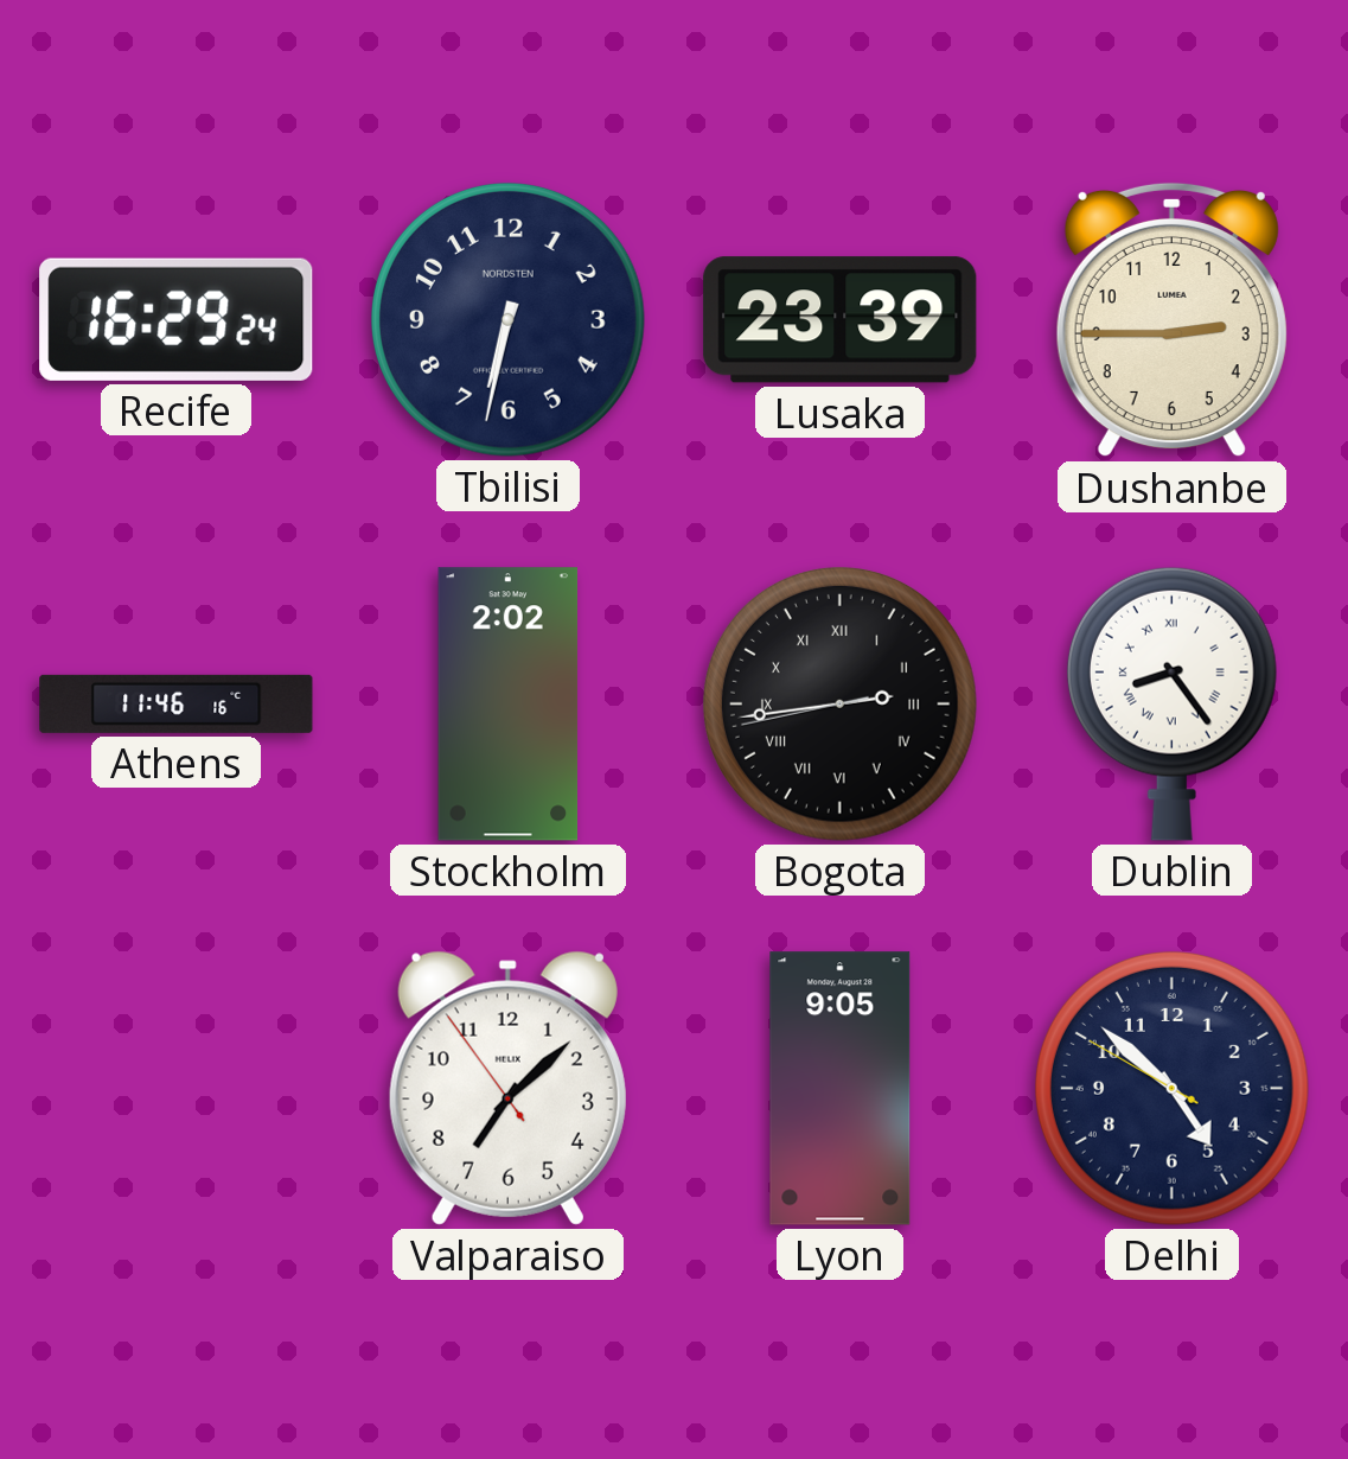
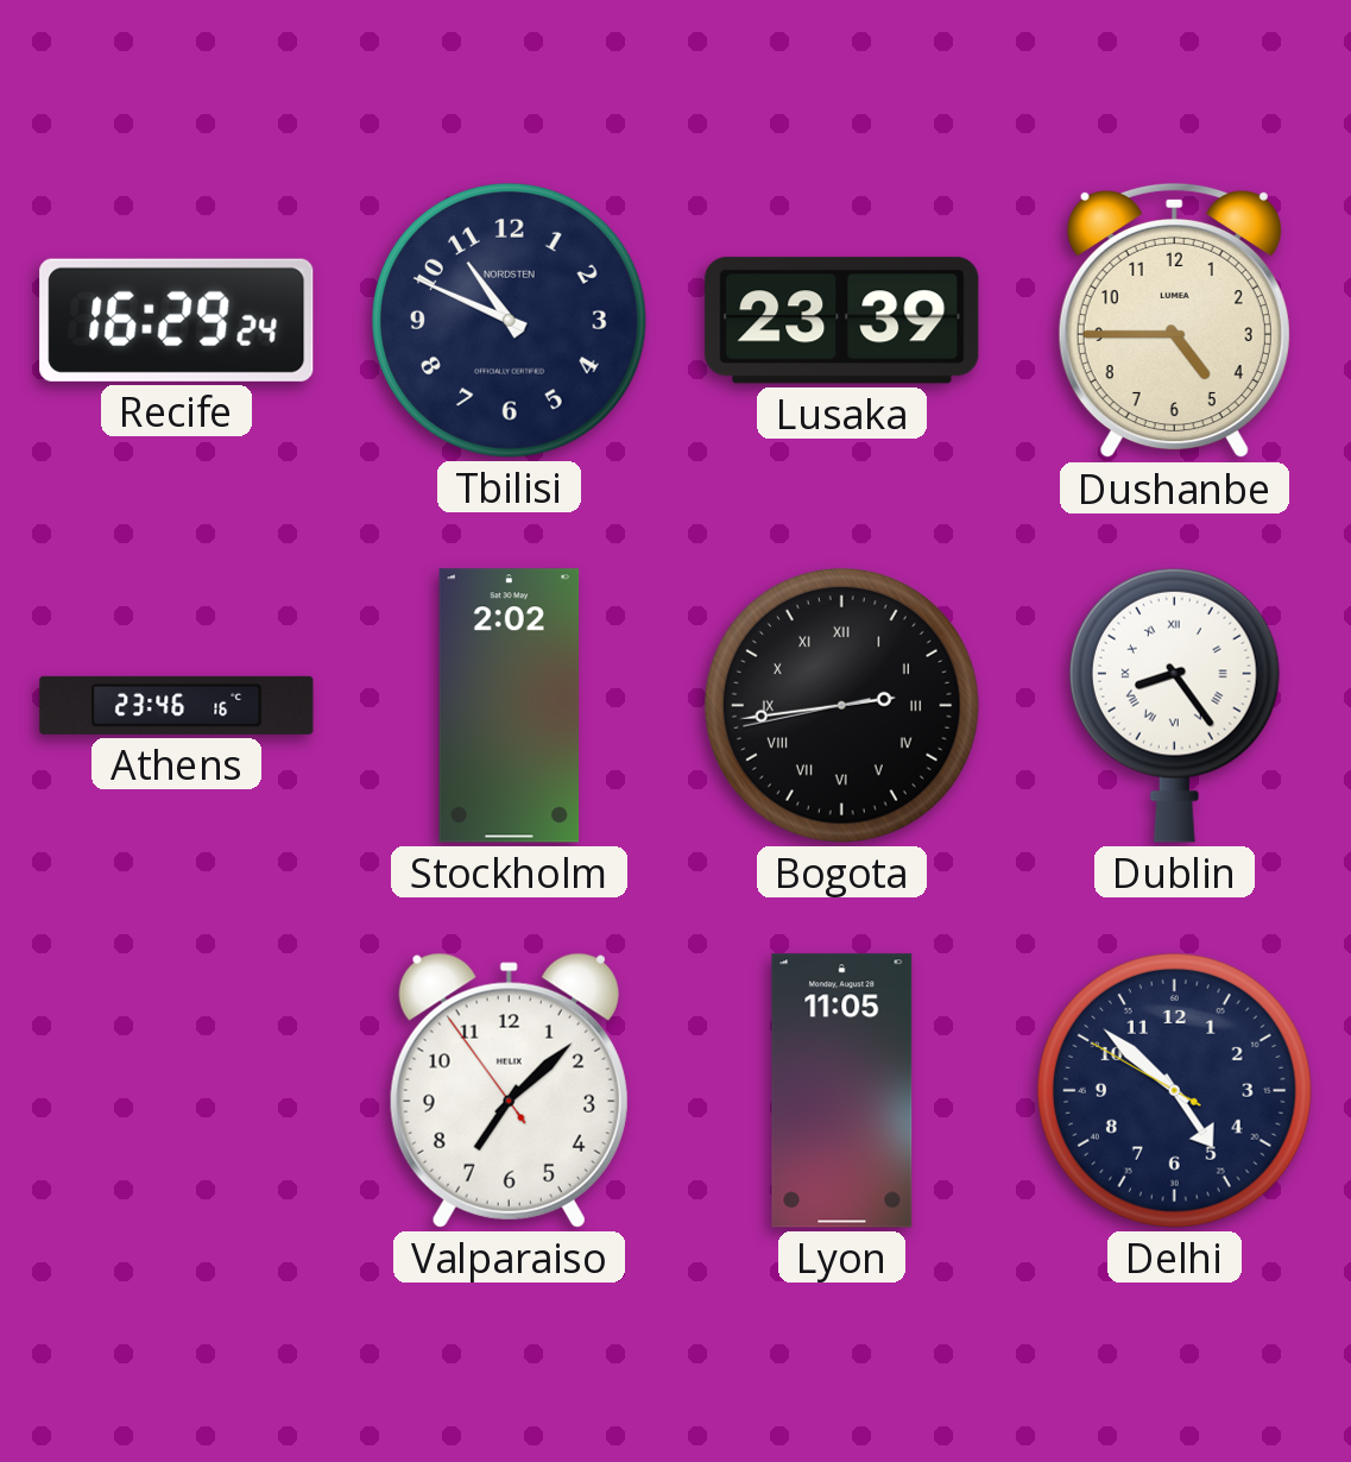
Tbilisi: 6:32 -> 10:49
Dushanbe: 2:45 -> 4:45
Athens: 11:46 -> 23:46
Lyon: 9:05 -> 11:05
